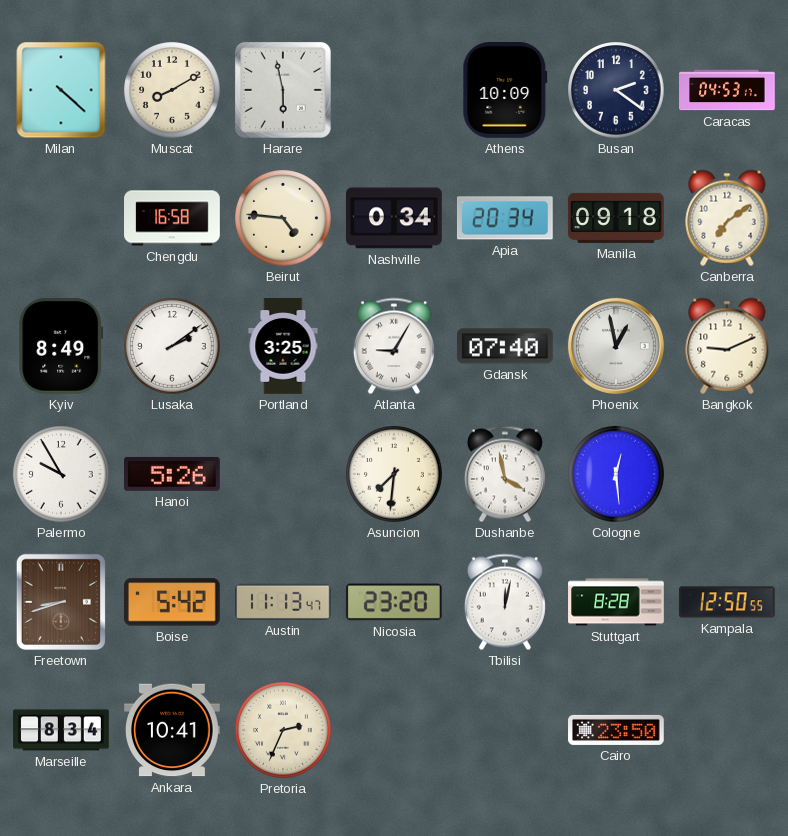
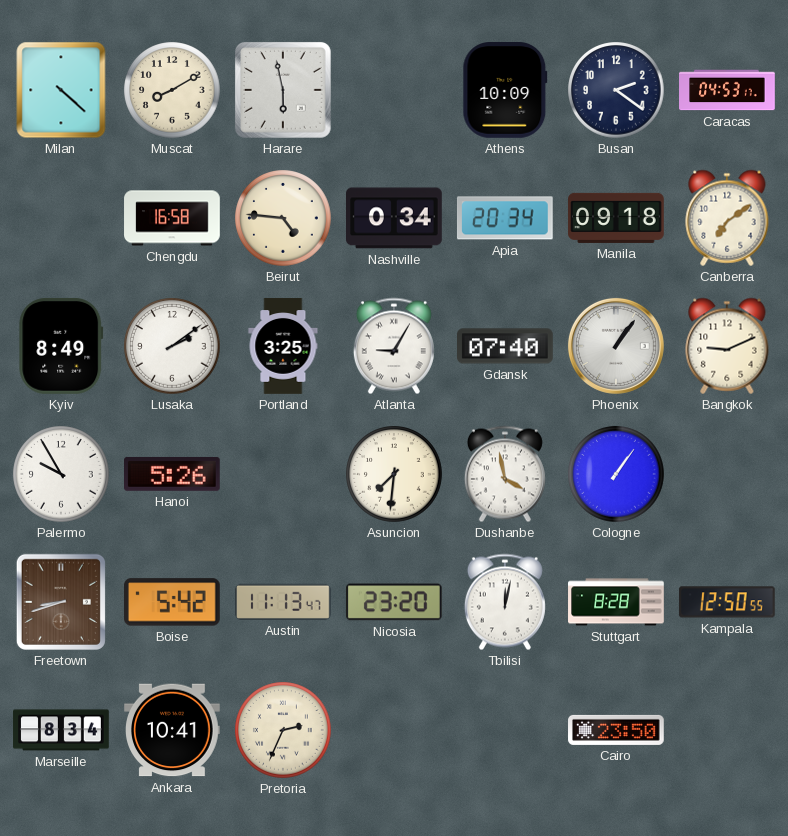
Phoenix: 12:58 -> 1:06
Cologne: 12:29 -> 1:06
